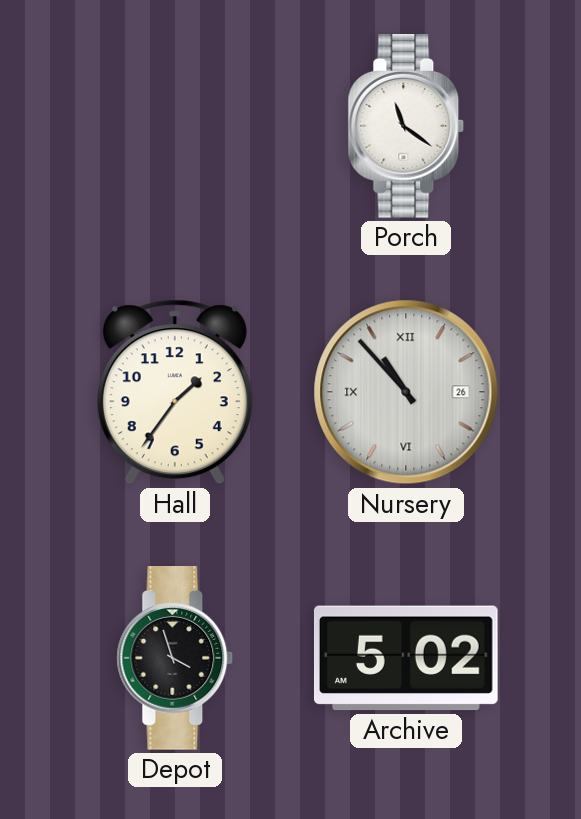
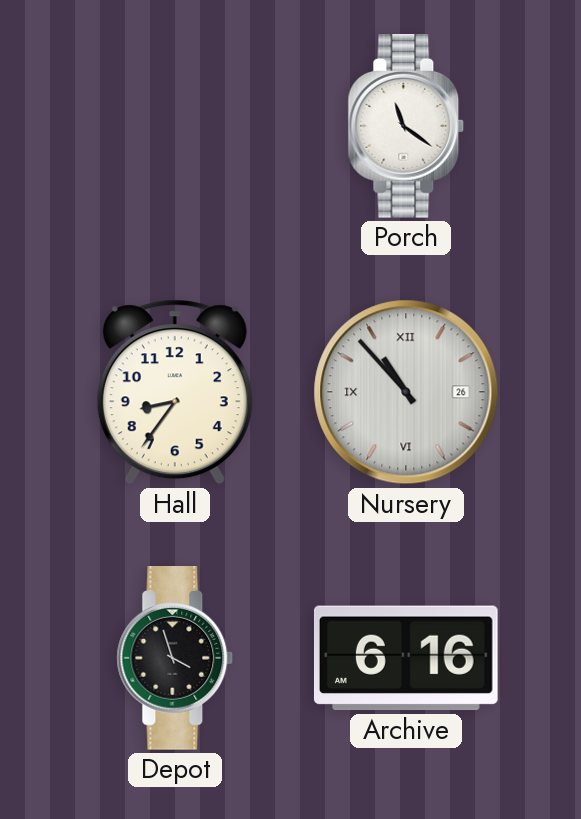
Hall: 1:36 -> 8:36
Archive: 5:02 -> 6:16
